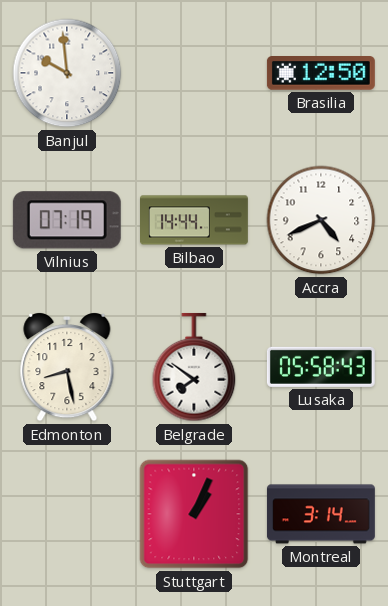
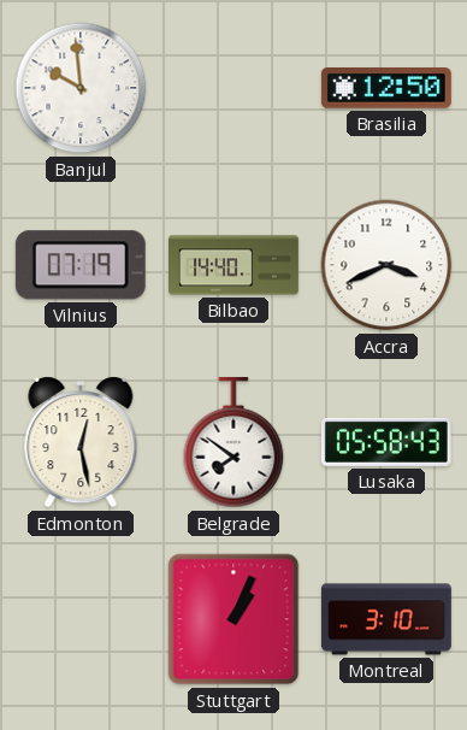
Bilbao: 14:44 -> 14:40
Accra: 4:41 -> 3:41
Edmonton: 8:28 -> 12:28
Montreal: 3:14 -> 3:10
